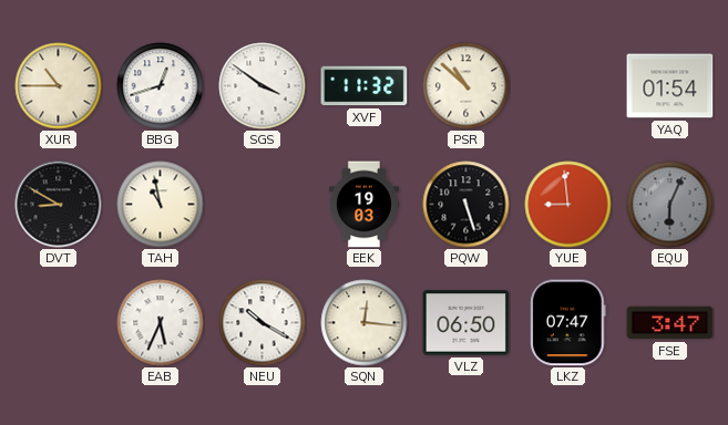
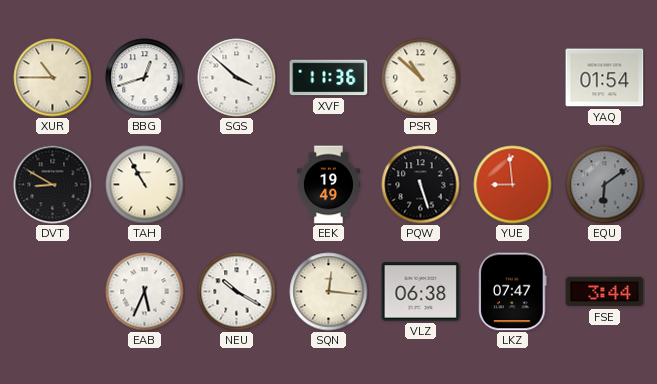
SGS: 3:51 -> 3:52
XVF: 11:32 -> 11:36
TAH: 10:58 -> 10:55
EEK: 19:03 -> 19:49
EQU: 6:04 -> 6:09
VLZ: 06:50 -> 06:38
FSE: 3:47 -> 3:44
